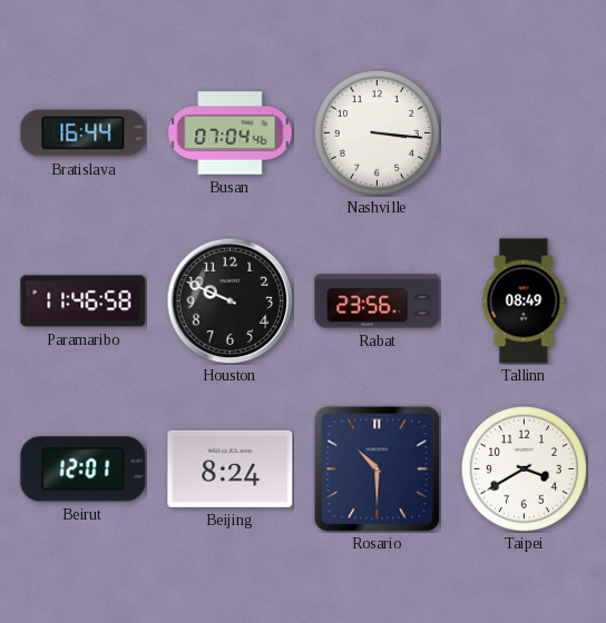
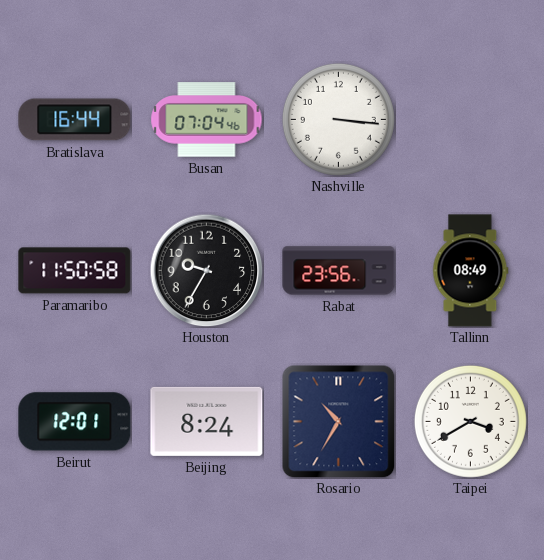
Paramaribo: 11:46 -> 11:50
Houston: 9:49 -> 9:35
Rosario: 10:30 -> 10:35
